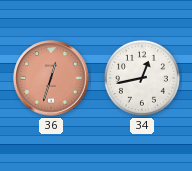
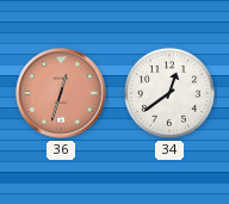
34: 12:43 -> 12:39
